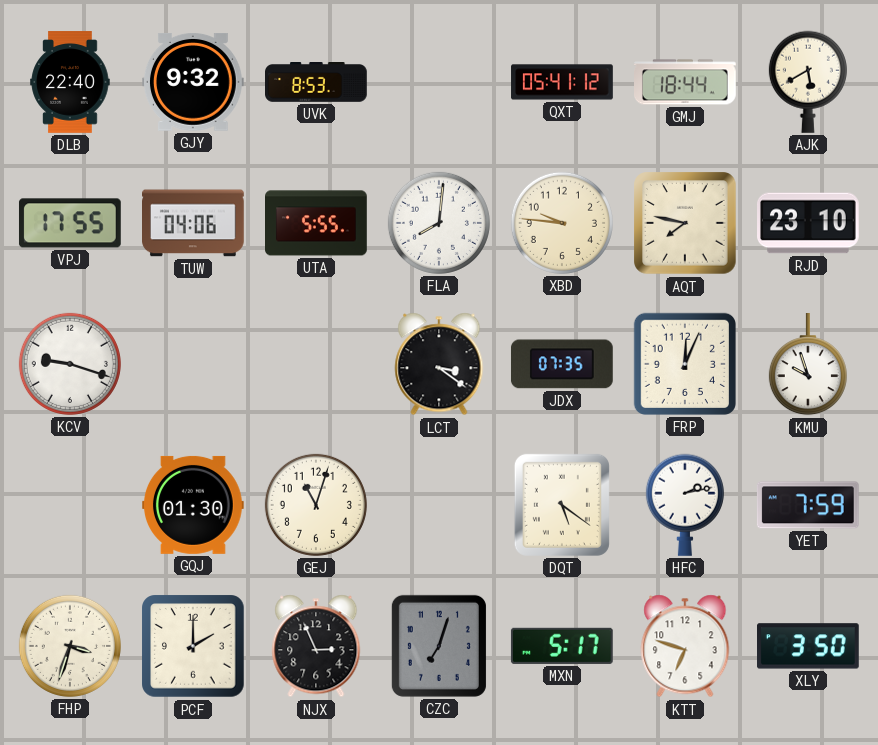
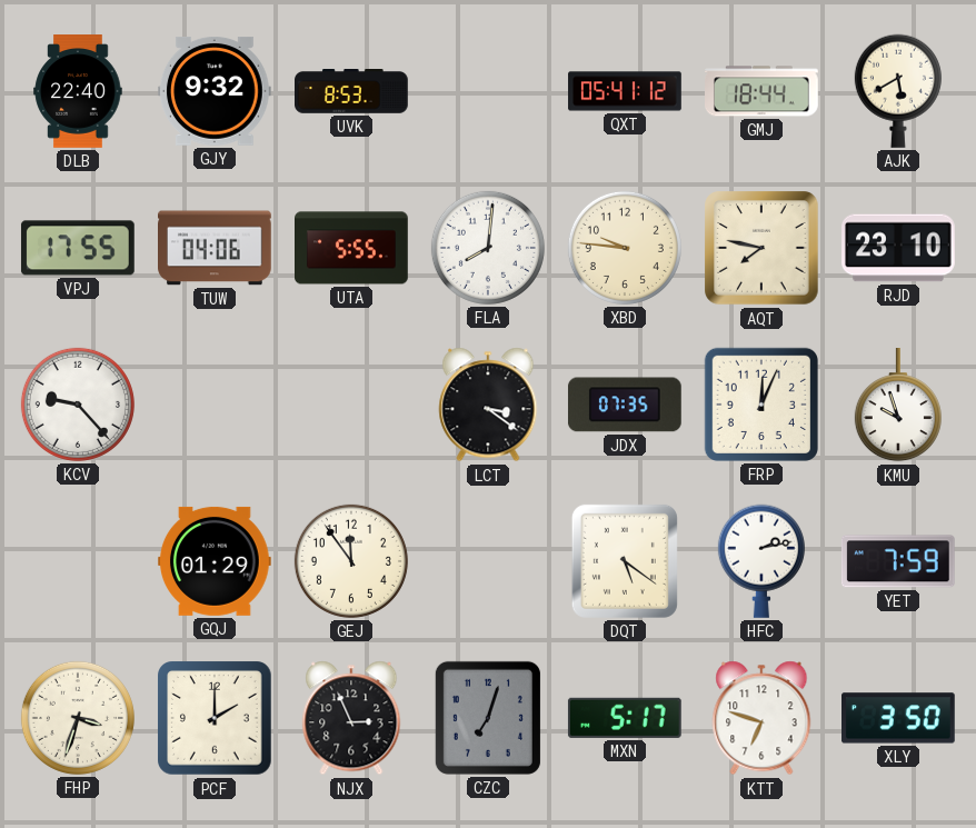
KCV: 9:18 -> 9:23
GQJ: 01:30 -> 01:29
GEJ: 11:03 -> 11:54
